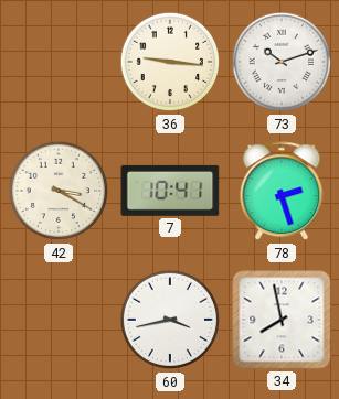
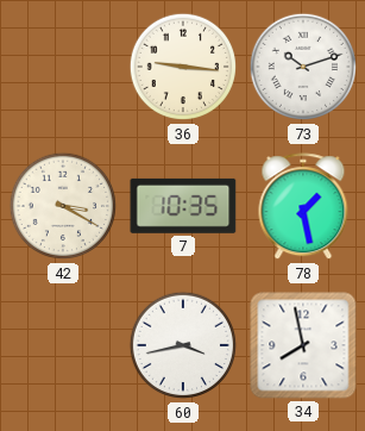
7: 10:41 -> 10:35
78: 2:27 -> 1:28
